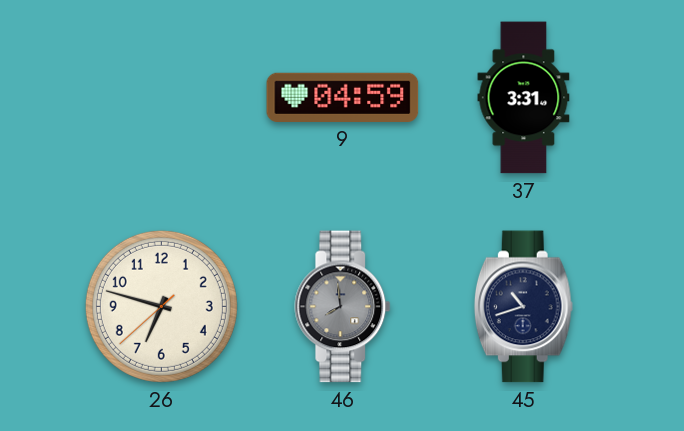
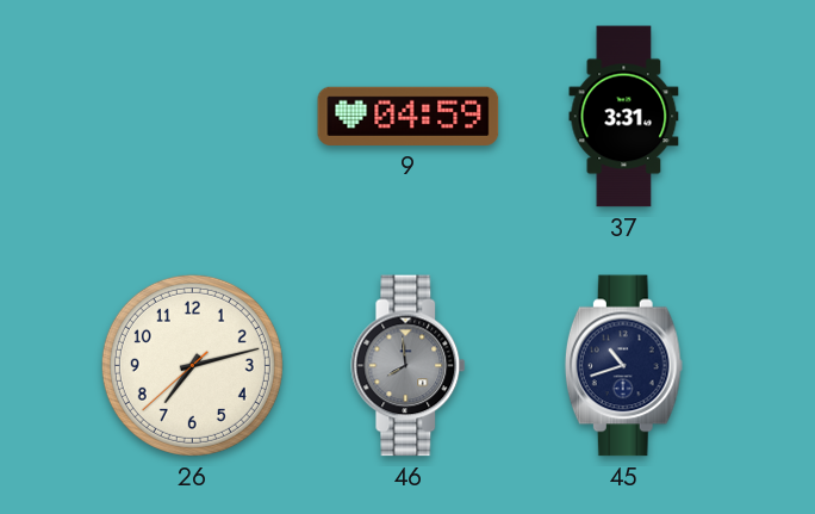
26: 6:47 -> 7:12
